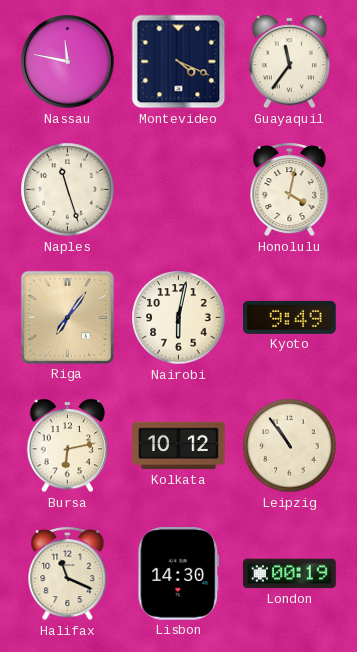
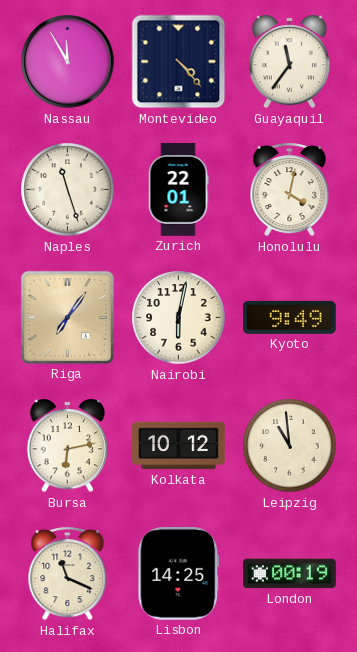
Nassau: 11:47 -> 11:55
Montevideo: 4:19 -> 4:23
Zurich: none -> 22:01
Leipzig: 10:54 -> 10:59
Lisbon: 14:30 -> 14:25
